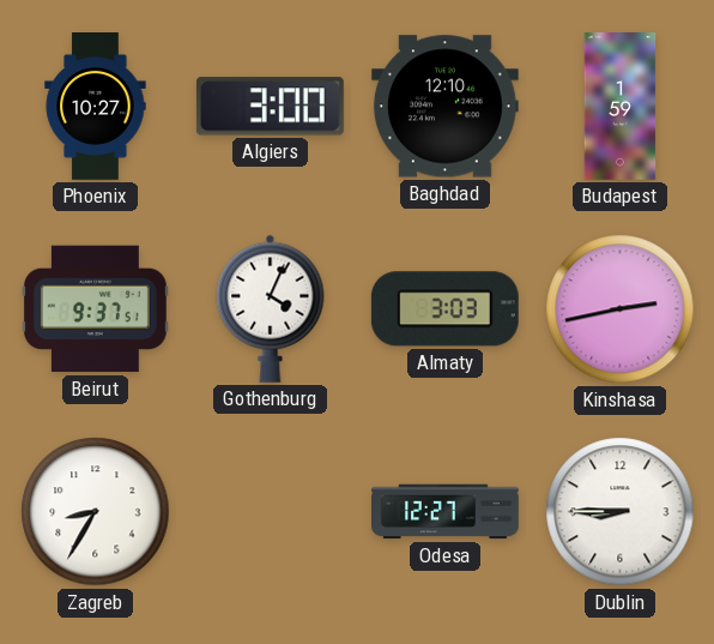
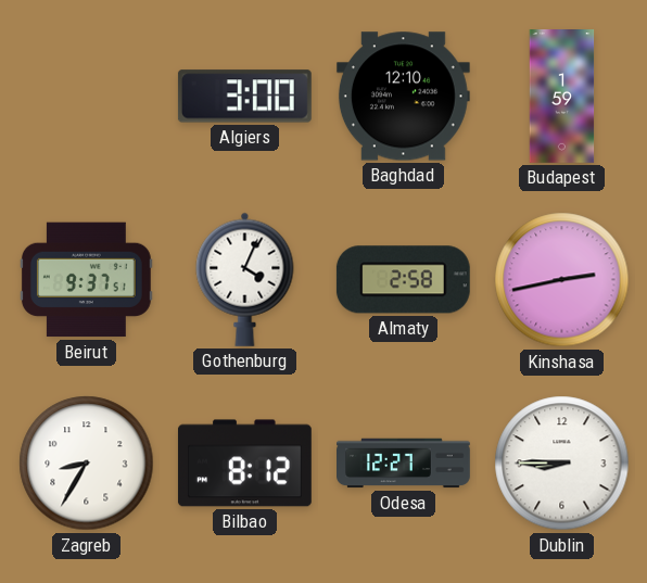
Phoenix: 10:27 -> none
Almaty: 3:03 -> 2:58
Bilbao: none -> 8:12
